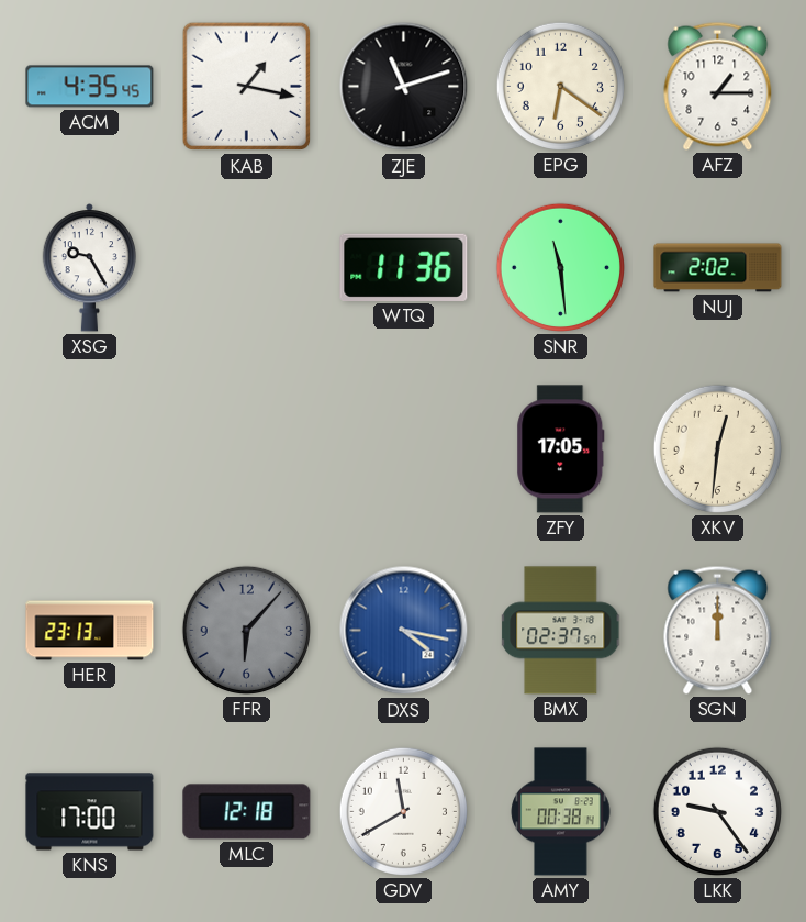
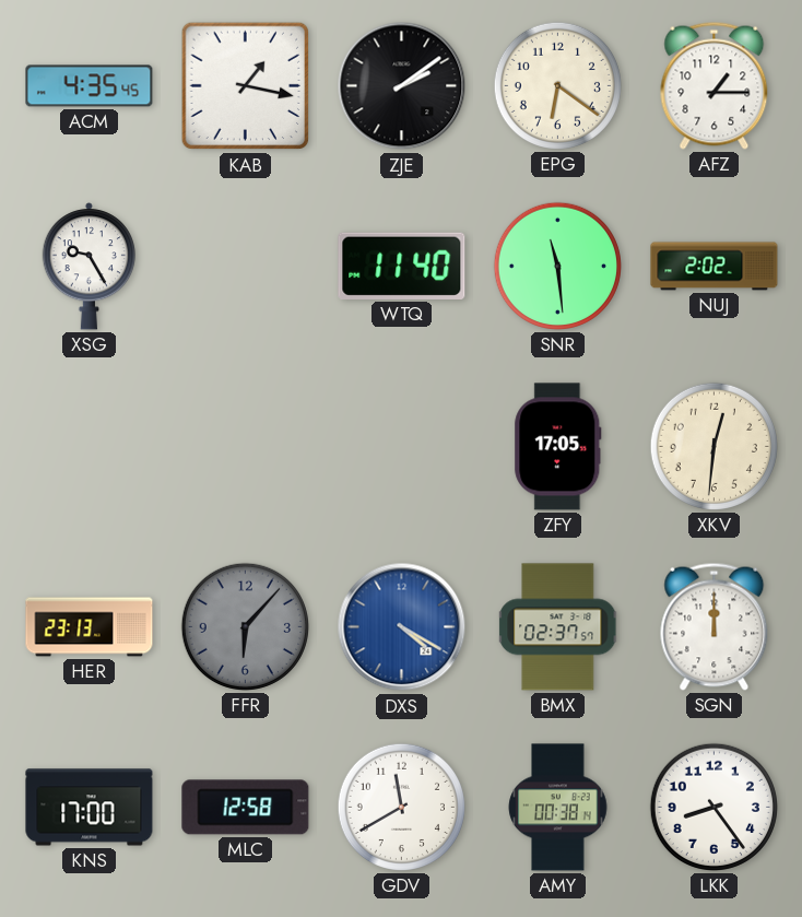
ZJE: 11:12 -> 2:09
WTQ: 11:36 -> 11:40
DXS: 4:17 -> 4:20
MLC: 12:18 -> 12:58
LKK: 9:24 -> 8:24
